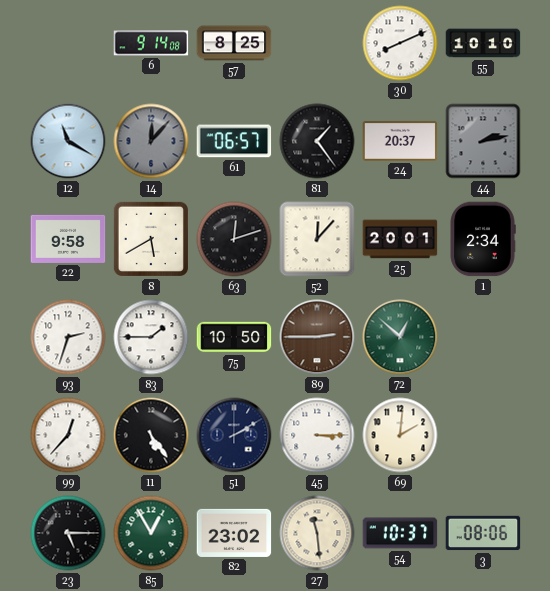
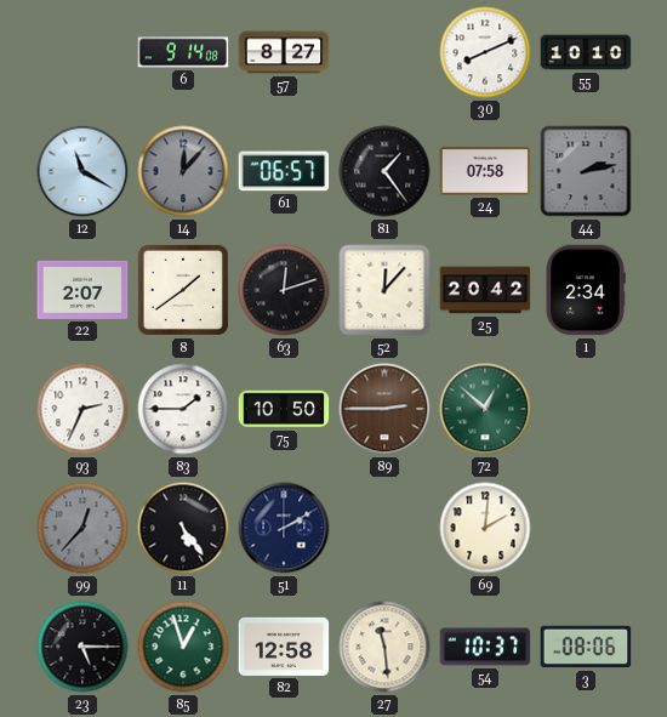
57: 8:25 -> 8:27
24: 20:37 -> 07:58
22: 9:58 -> 2:07
8: 5:40 -> 1:39
25: 20:01 -> 20:42
93: 2:33 -> 2:34
99 dial: white -> grey
45: 3:15 -> none
85: 12:55 -> 12:57
82: 23:02 -> 12:58
